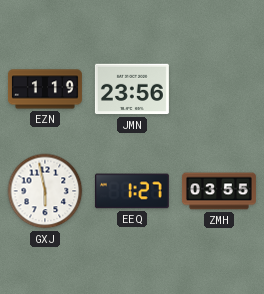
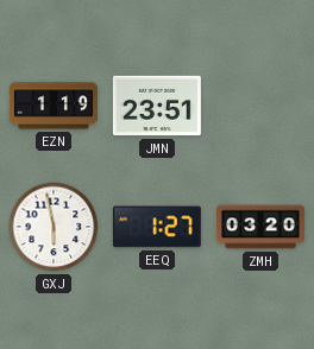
JMN: 23:56 -> 23:51
ZMH: 03:55 -> 03:20
